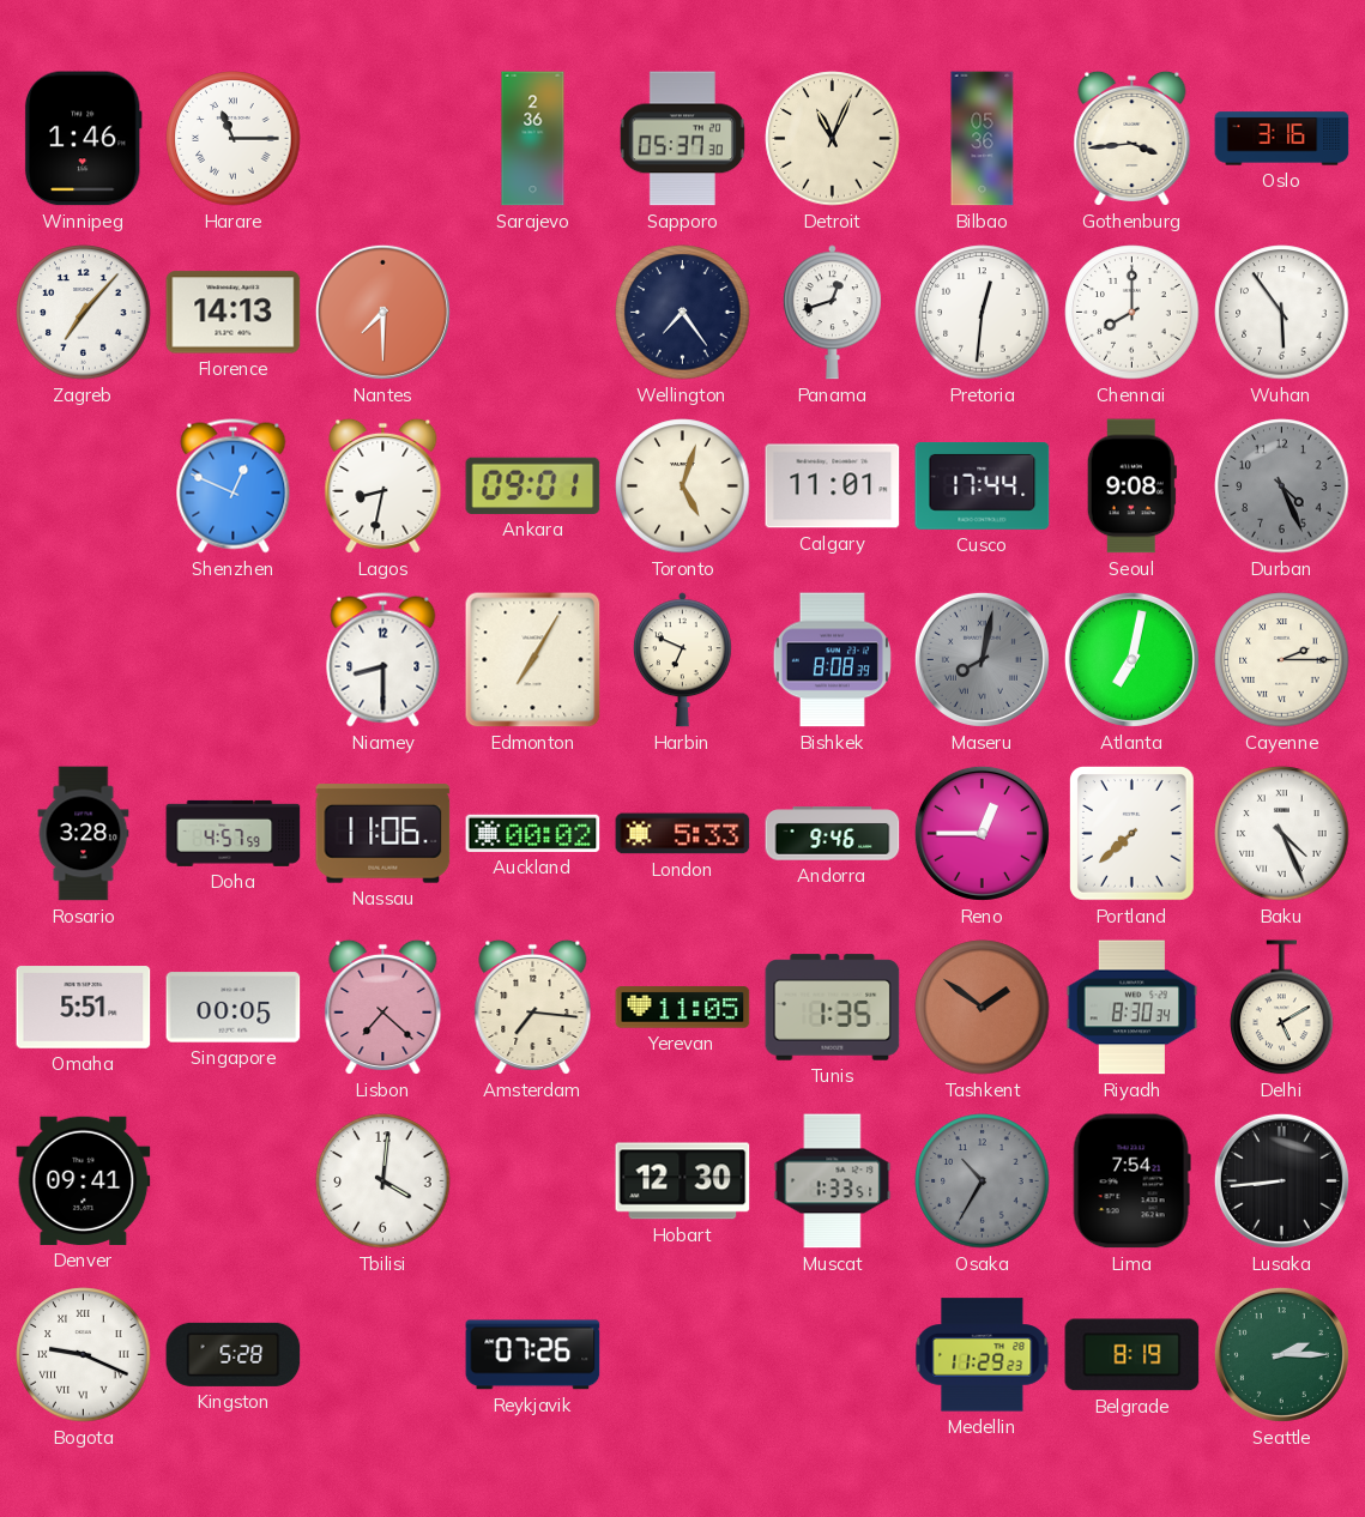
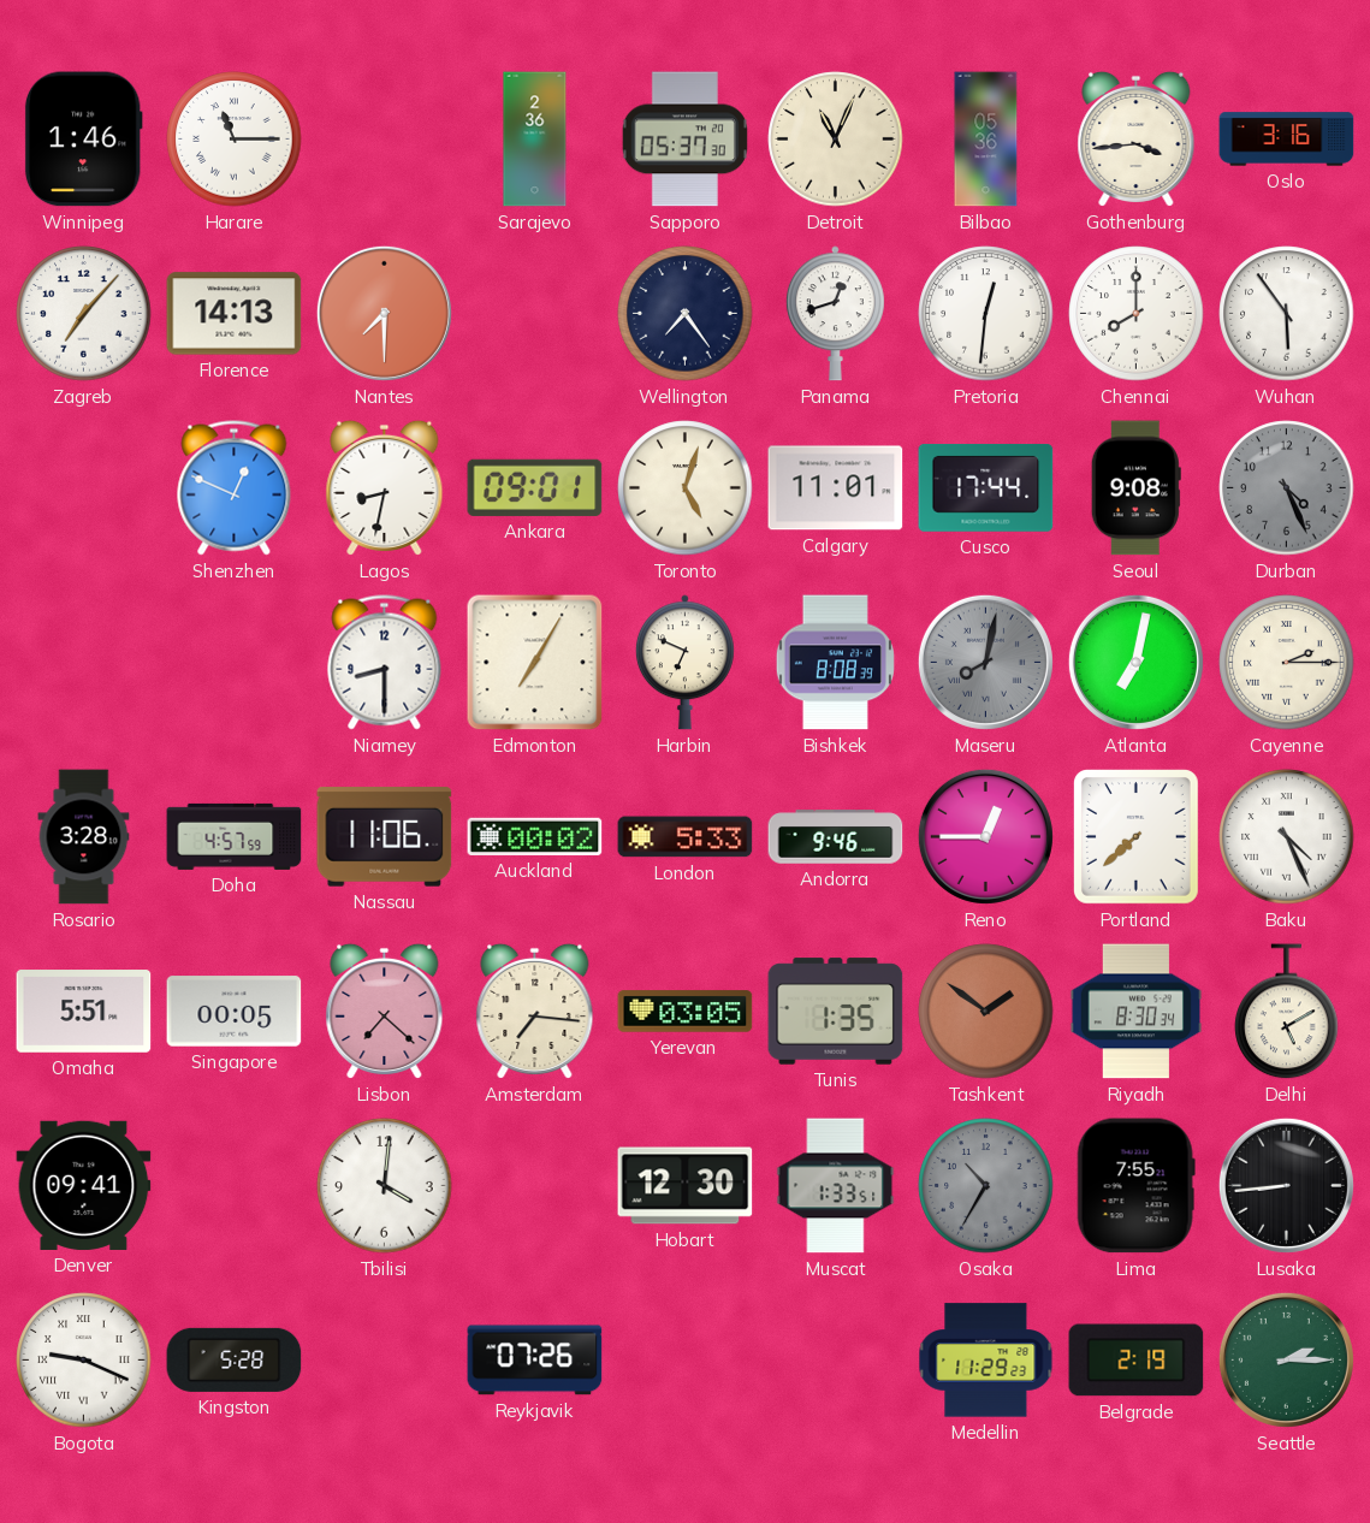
Yerevan: 11:05 -> 03:05
Lima: 7:54 -> 7:55
Belgrade: 8:19 -> 2:19
